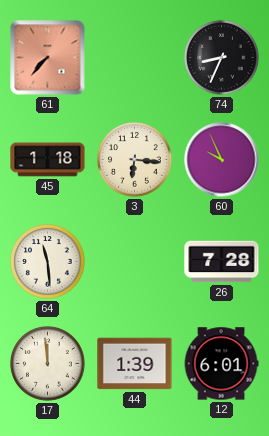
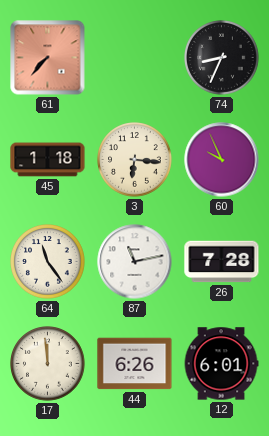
64: 11:29 -> 11:24
87: none -> 11:13
44: 1:39 -> 6:26
